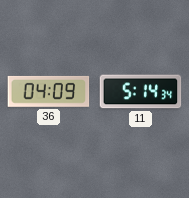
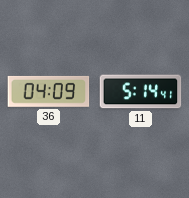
11: 5:14:34 -> 5:14:41
